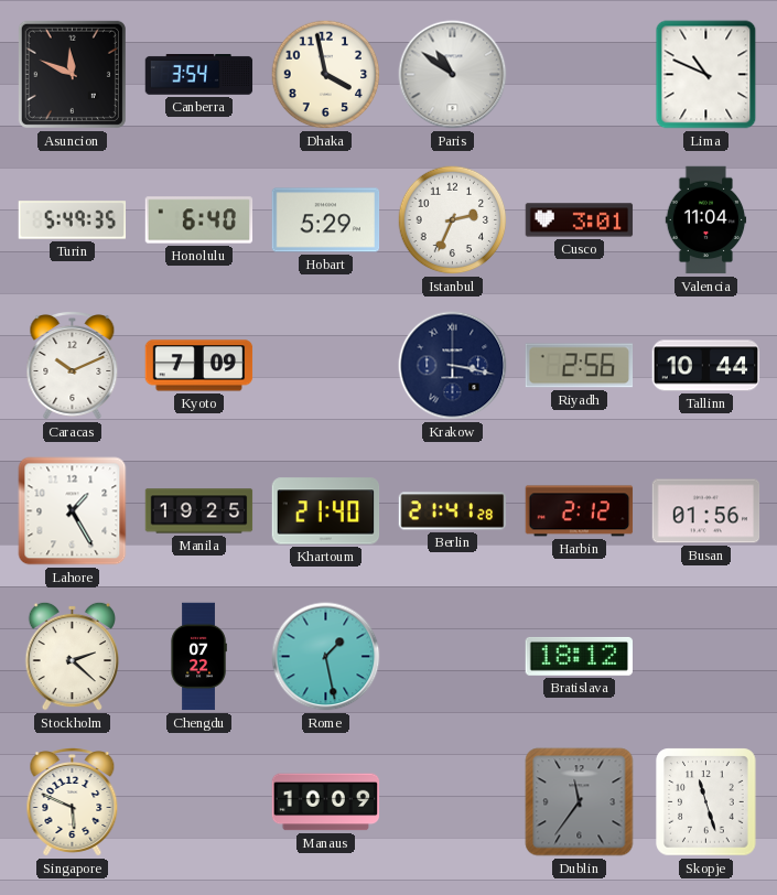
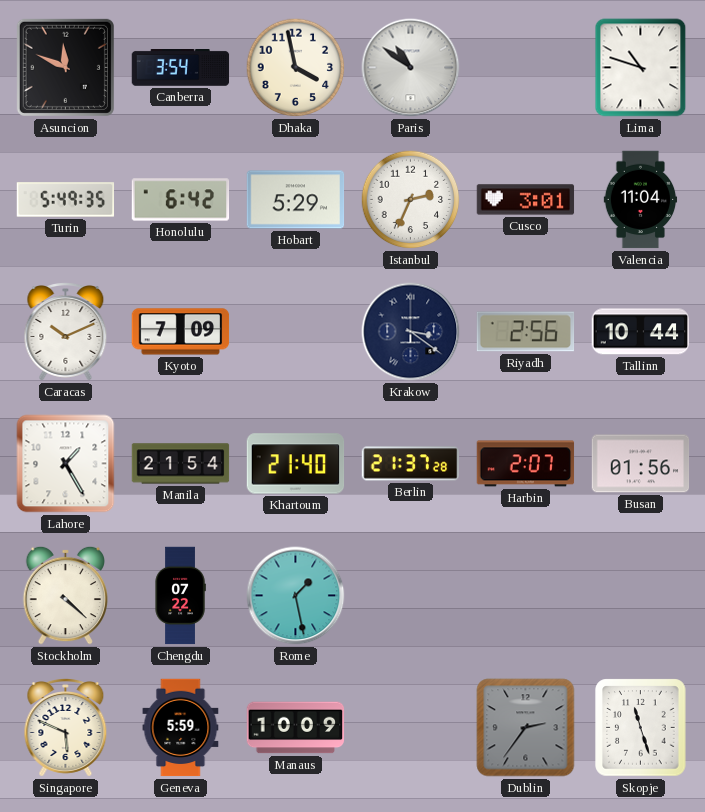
Lima: 10:49 -> 10:48
Honolulu: 6:40 -> 6:42
Krakow: 3:17 -> 3:21
Manila: 19:25 -> 21:54
Berlin: 21:41 -> 21:37
Harbin: 2:12 -> 2:07
Stockholm: 2:22 -> 4:22
Bratislava: 18:12 -> none
Geneva: none -> 5:59
Dublin: 11:36 -> 2:36
